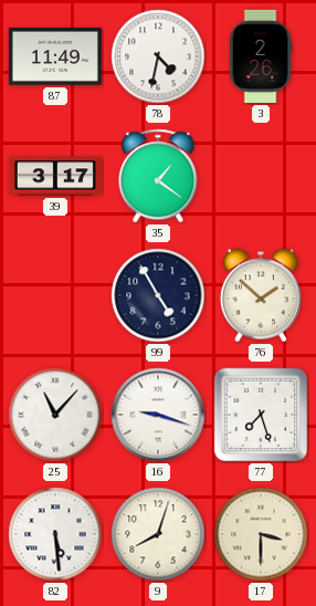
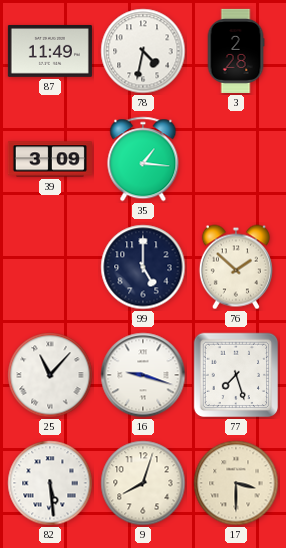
3: 2:26 -> 2:28
39: 3:17 -> 3:09
35: 1:21 -> 1:16
99: 4:55 -> 5:00
